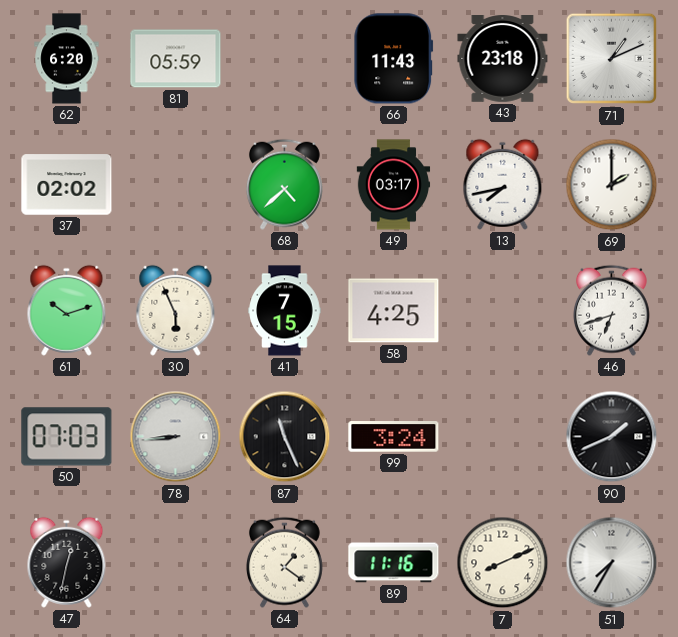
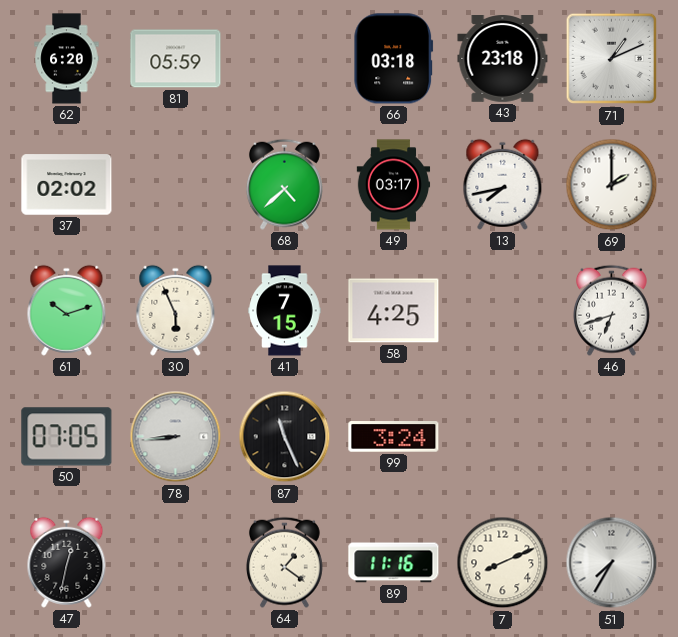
66: 11:43 -> 03:18
50: 07:03 -> 07:05
90: 1:41 -> none
